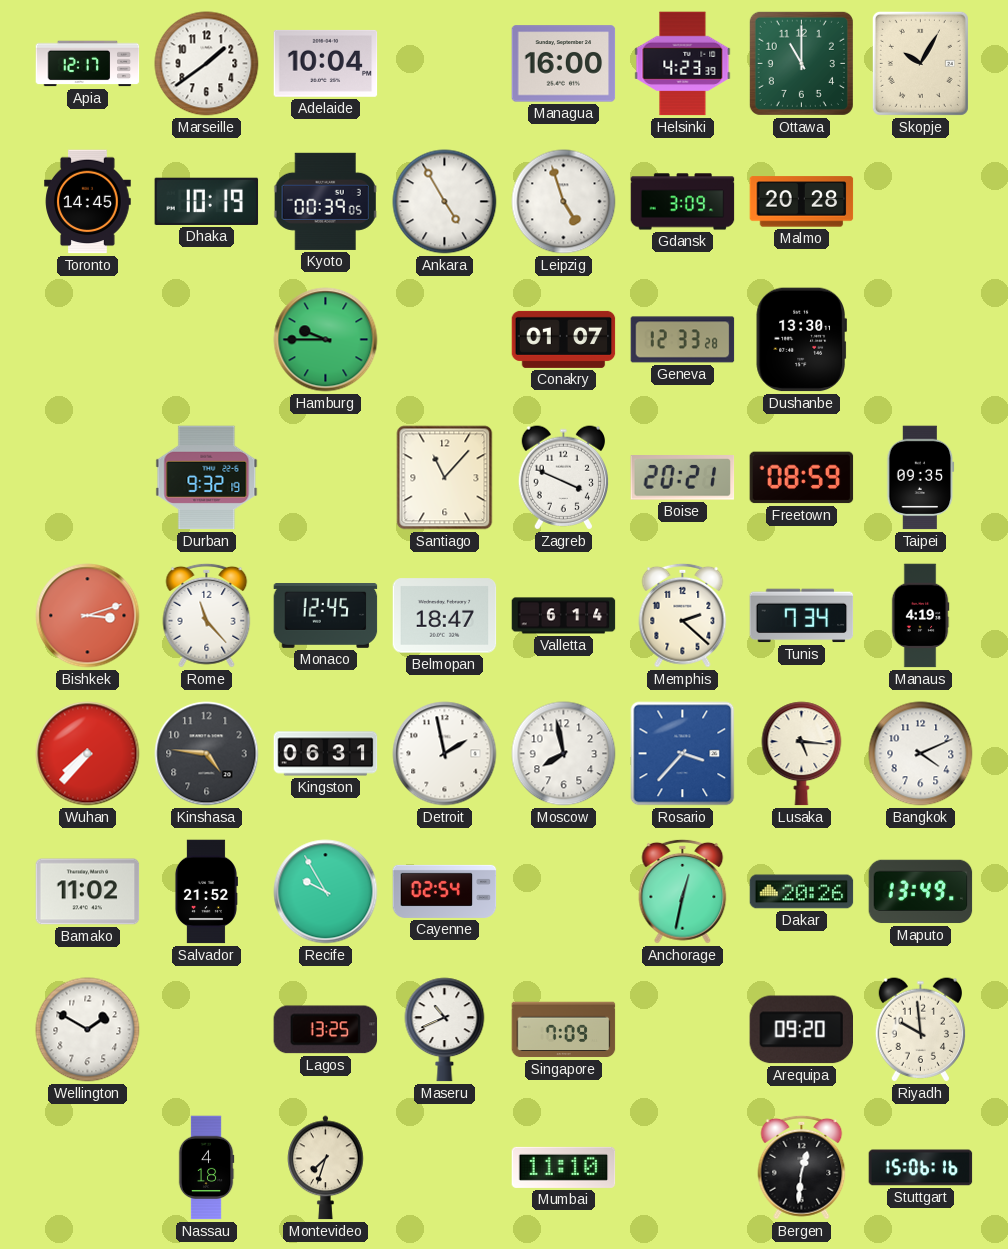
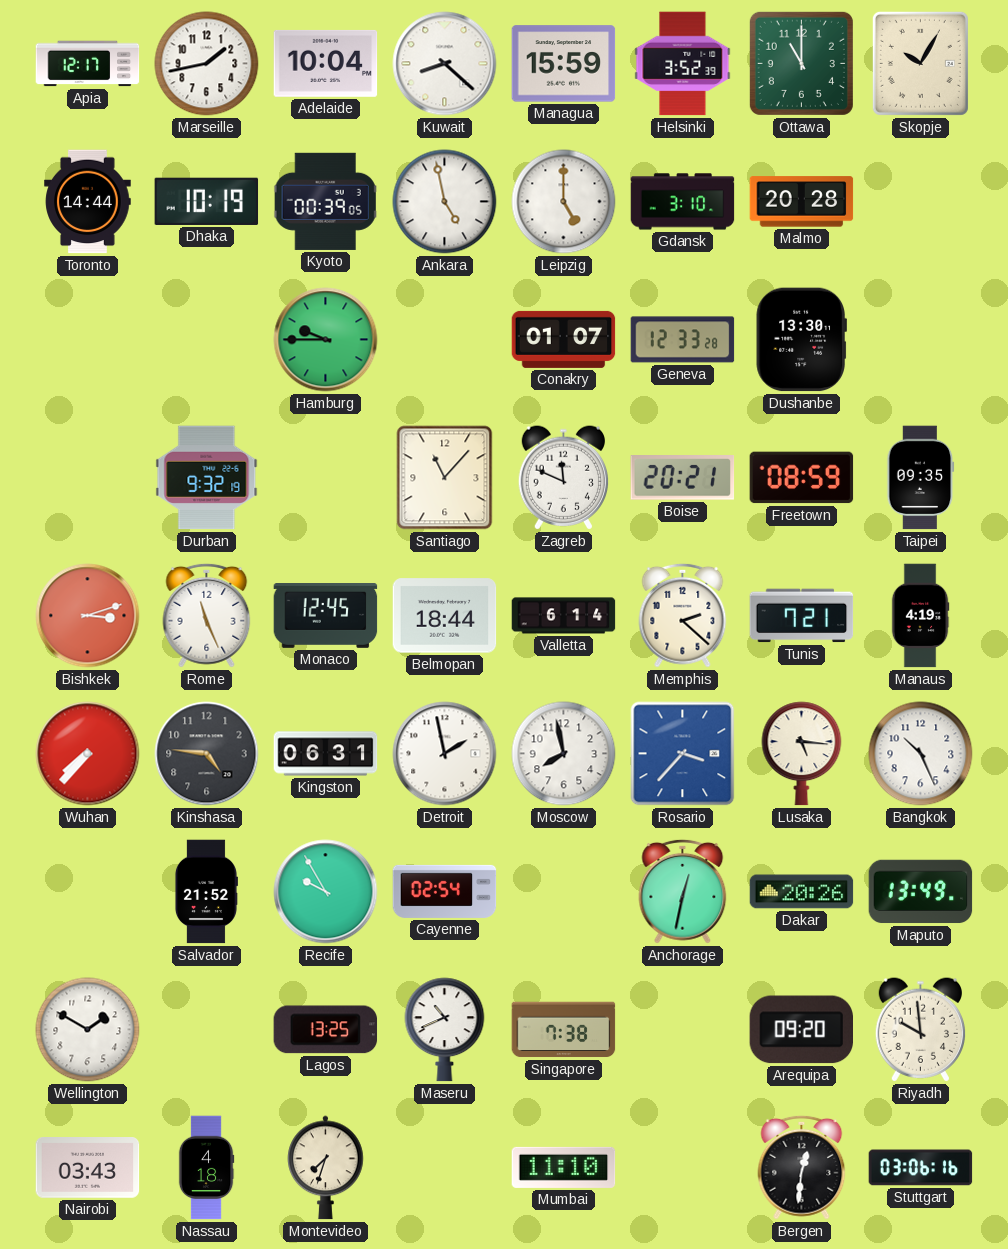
Marseille: 1:39 -> 1:43
Kuwait: none -> 8:22
Managua: 16:00 -> 15:59
Helsinki: 4:23 -> 3:52
Toronto: 14:45 -> 14:44
Ankara: 4:55 -> 4:58
Leipzig: 4:57 -> 5:00
Gdansk: 3:09 -> 3:10
Zagreb: 3:49 -> 11:49
Rome: 11:23 -> 11:26
Belmopan: 18:47 -> 18:44
Tunis: 7:34 -> 7:21
Bangkok: 4:11 -> 10:26
Bamako: 11:02 -> none
Singapore: 7:09 -> 7:38
Nairobi: none -> 03:43
Stuttgart: 15:06 -> 03:06
